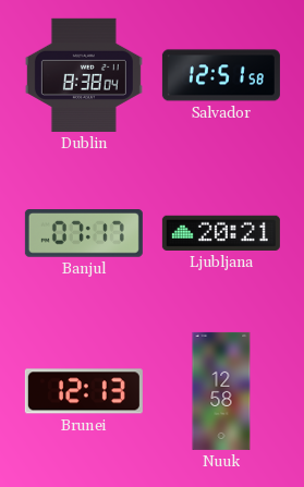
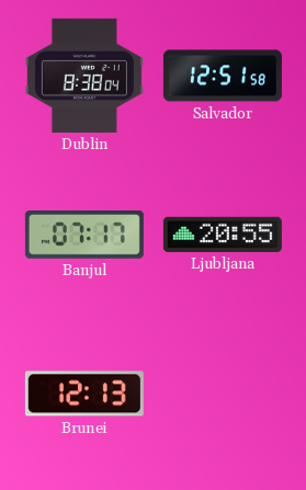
Ljubljana: 20:21 -> 20:55
Nuuk: 12:58 -> none
